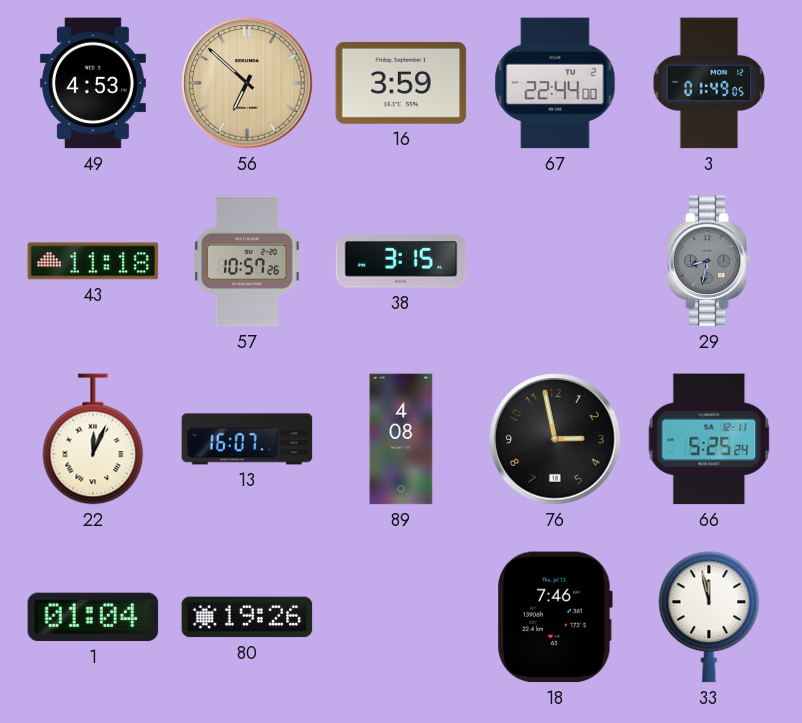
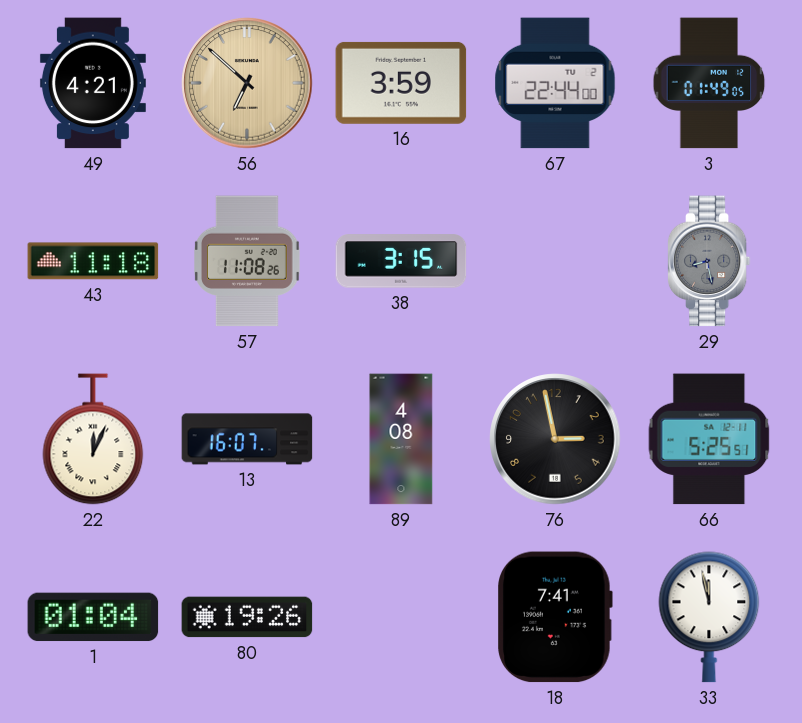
49: 4:53 -> 4:21
57: 10:57 -> 11:08
29: 8:32 -> 8:28
66: 5:25:24 -> 5:25:51
18: 7:46 -> 7:41
